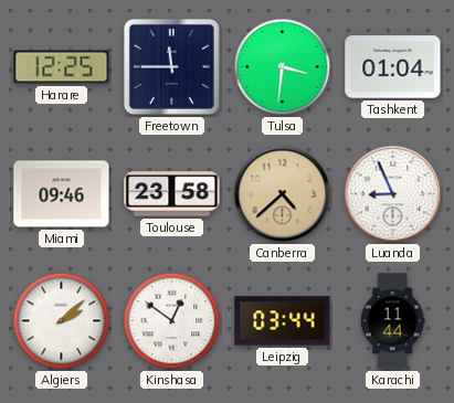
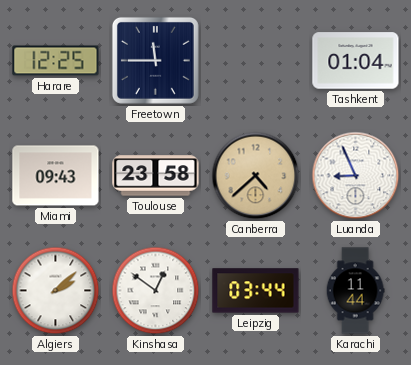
Tulsa: 3:31 -> none
Miami: 09:46 -> 09:43
